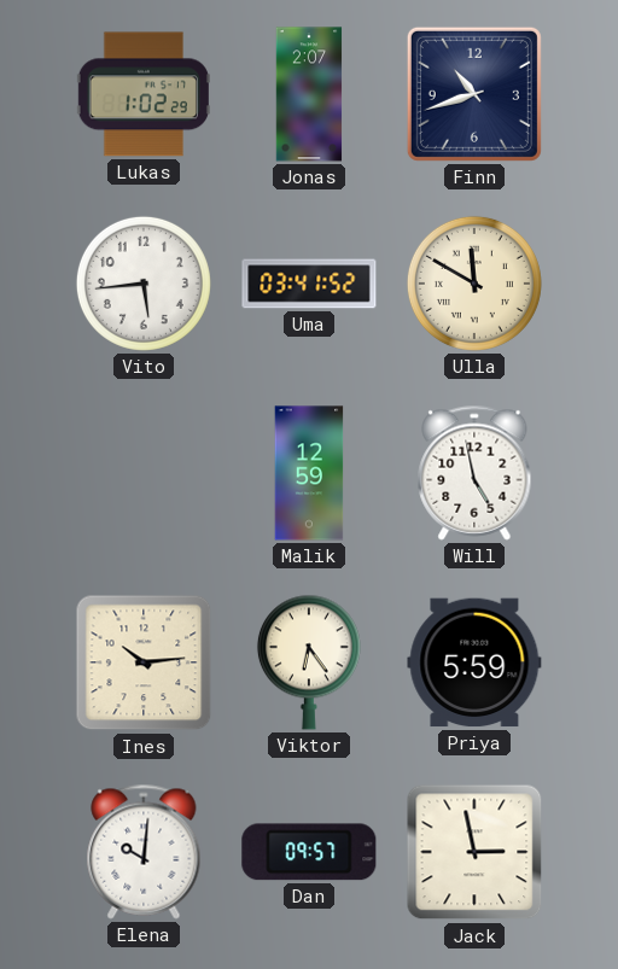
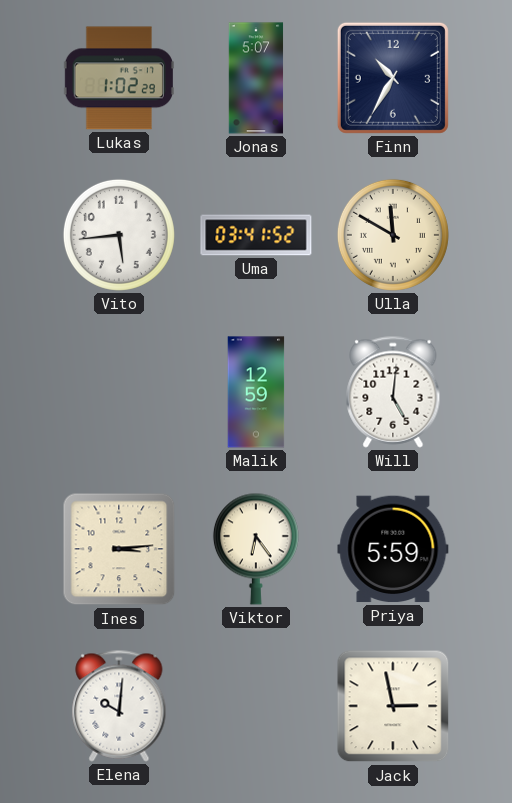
Jonas: 2:07 -> 5:07
Finn: 10:42 -> 10:35
Will: 4:58 -> 5:01
Ines: 10:14 -> 3:14
Dan: 09:57 -> none
